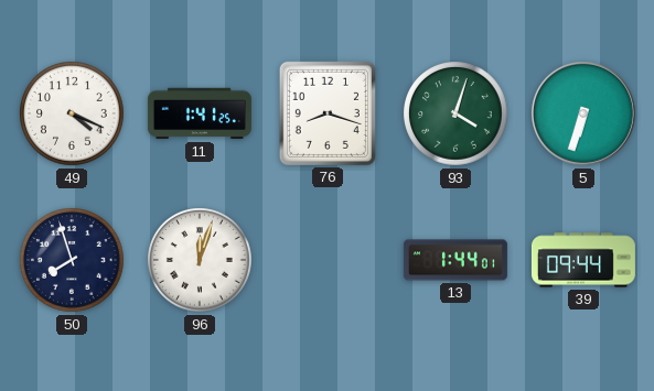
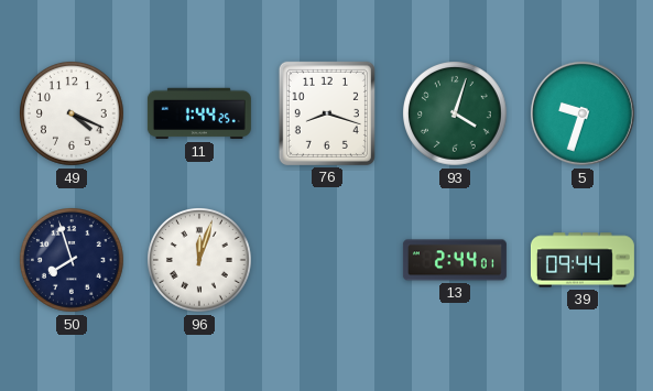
11: 1:41 -> 1:44
5: 6:33 -> 9:33
13: 1:44 -> 2:44
